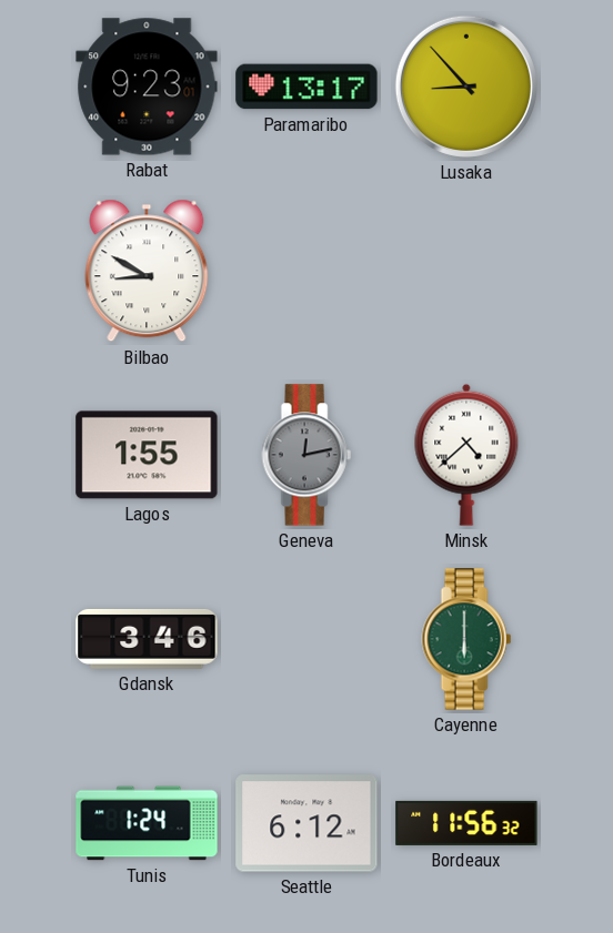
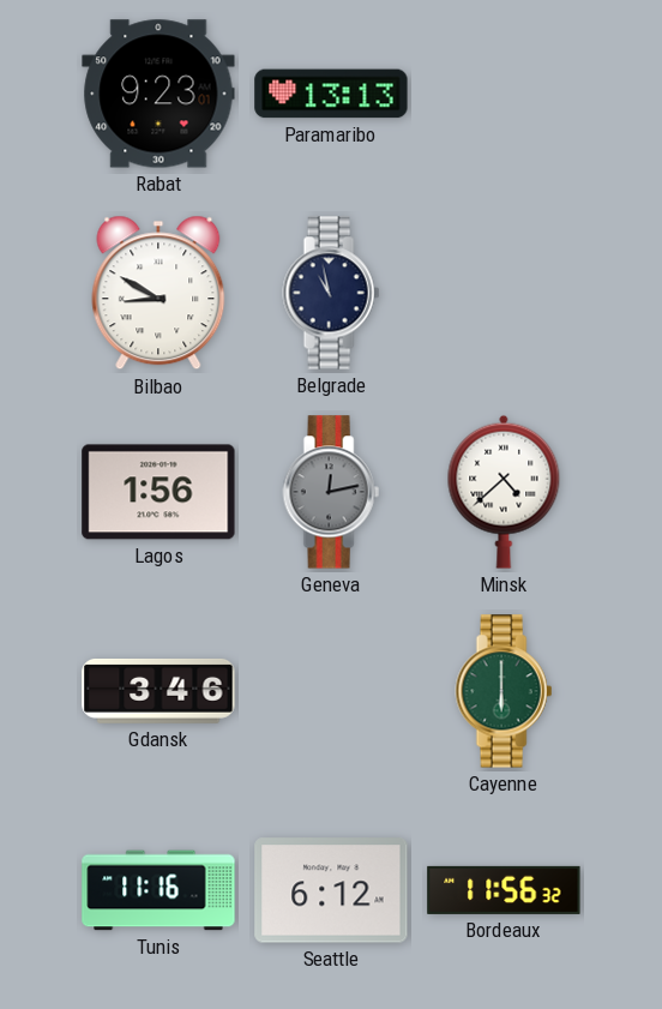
Paramaribo: 13:17 -> 13:13
Lusaka: 8:53 -> none
Belgrade: none -> 10:58
Lagos: 1:55 -> 1:56
Tunis: 1:24 -> 11:16
